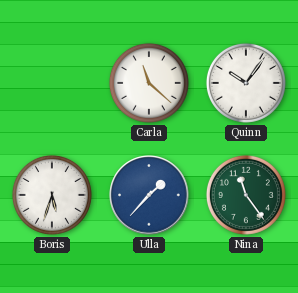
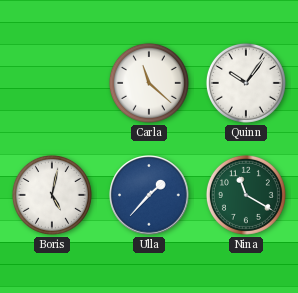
Boris: 5:33 -> 5:02
Nina: 11:24 -> 11:20
